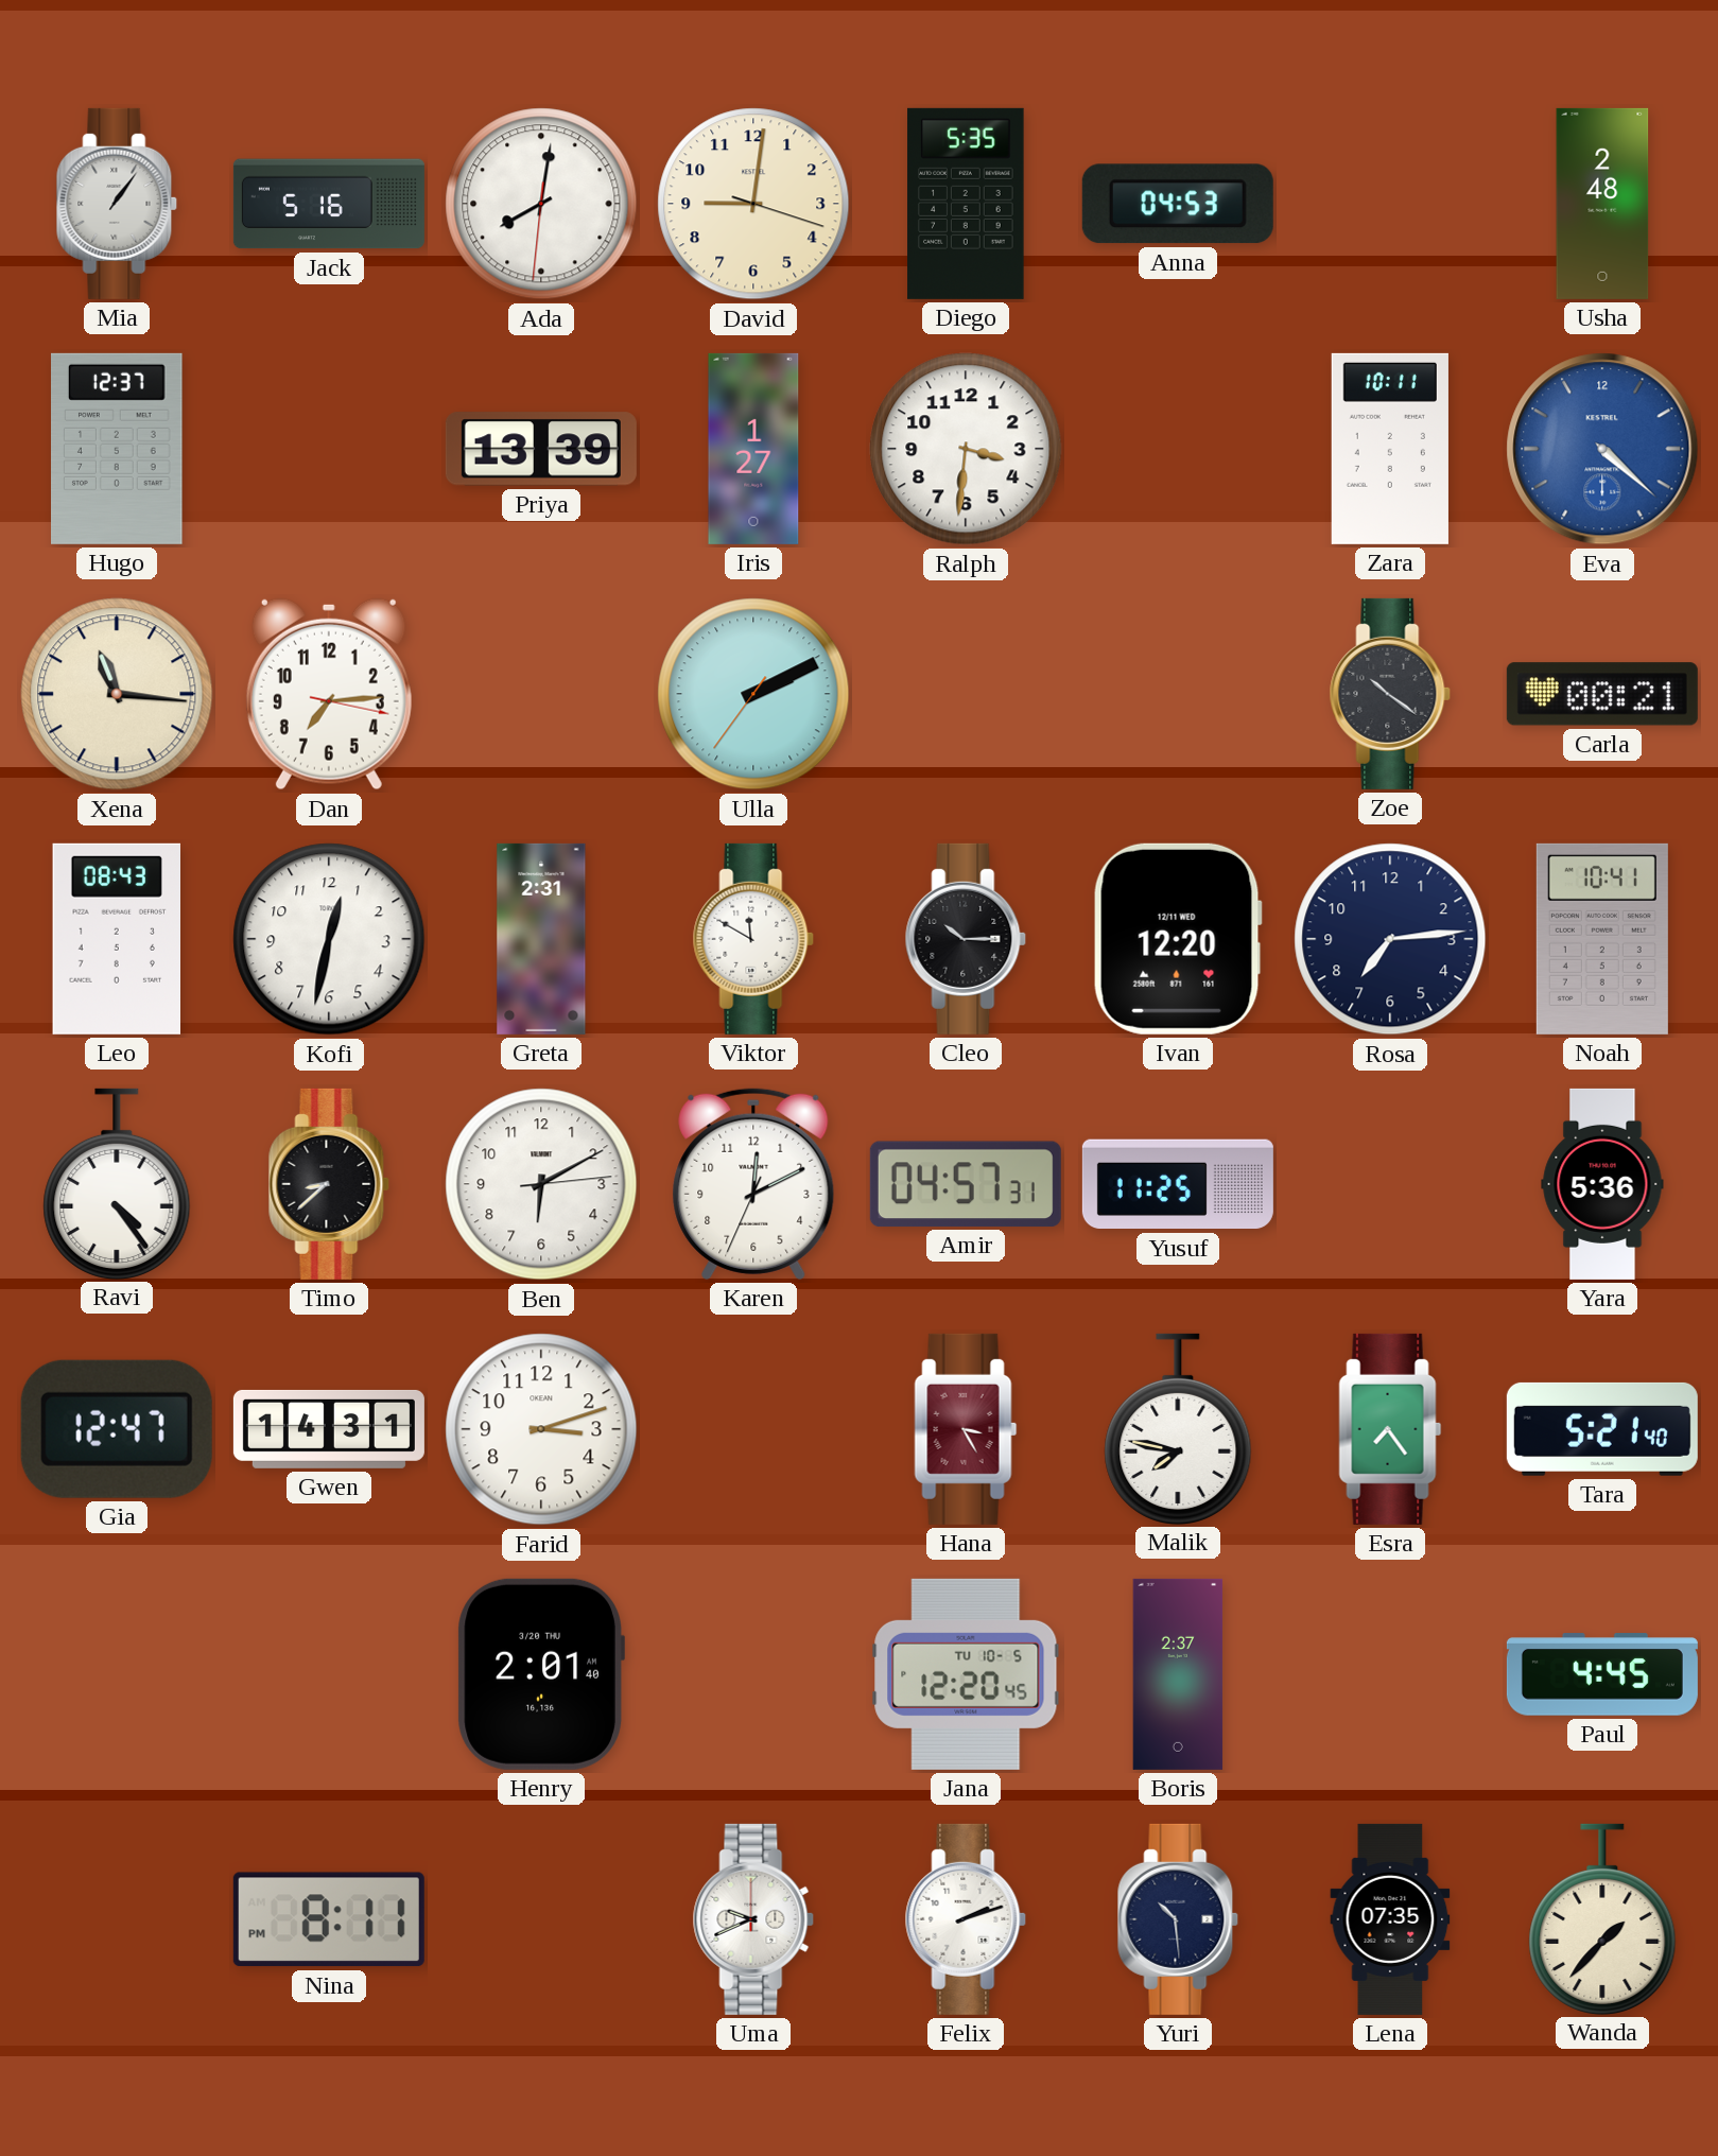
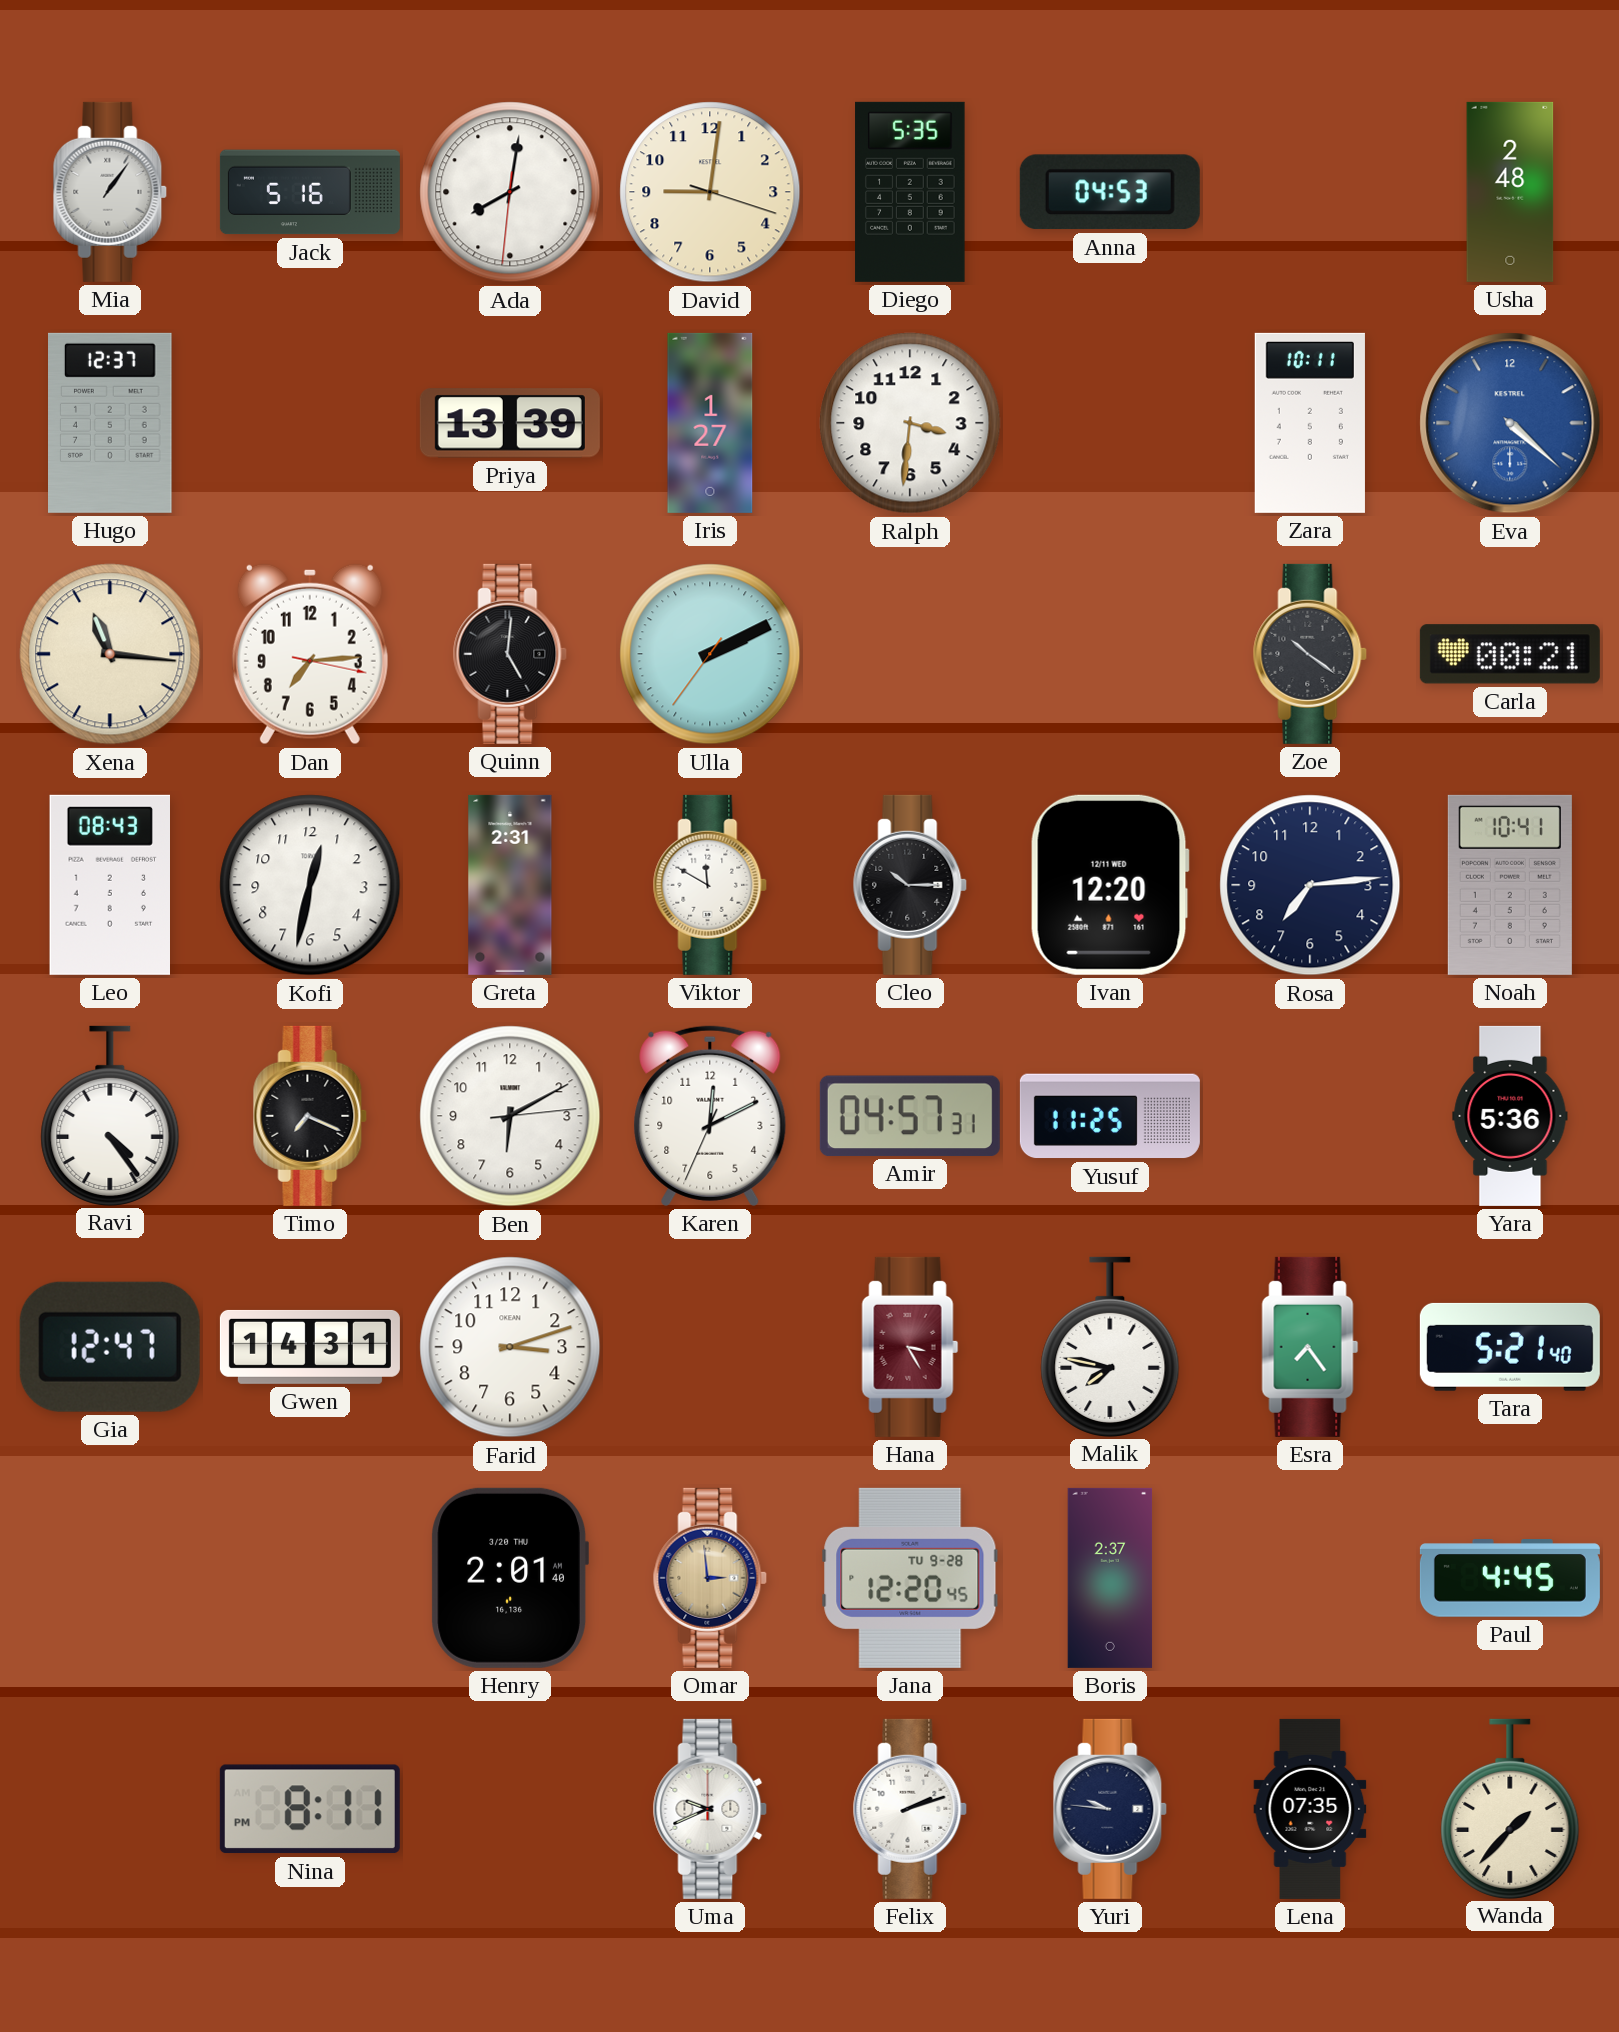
Quinn: none -> 5:01
Timo: 8:38 -> 7:19
Omar: none -> 2:59
Jana date: TU 10-5 -> TU 9-28
Yuri: 10:29 -> 9:46
